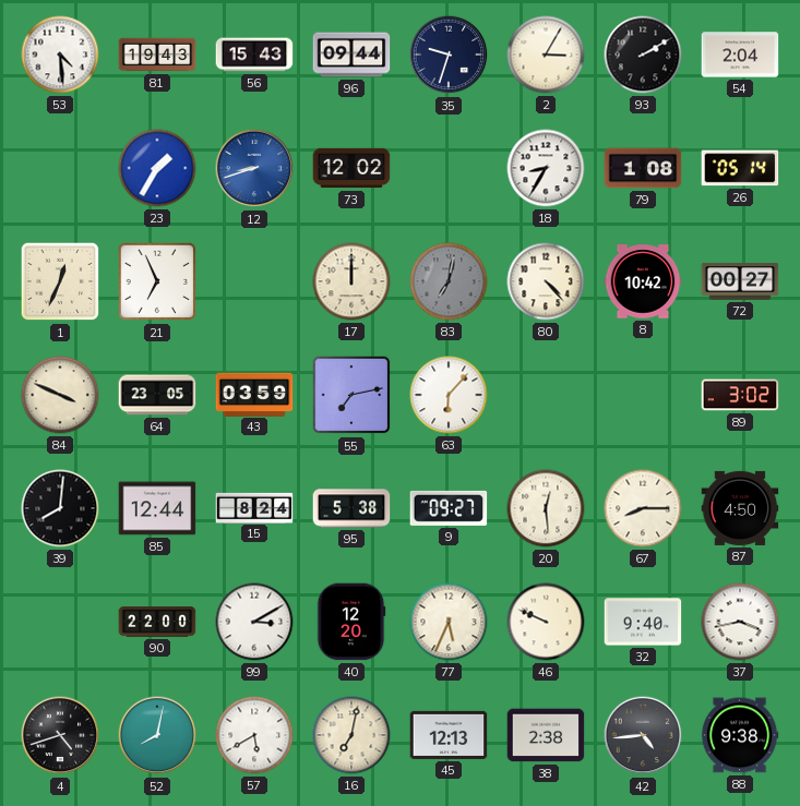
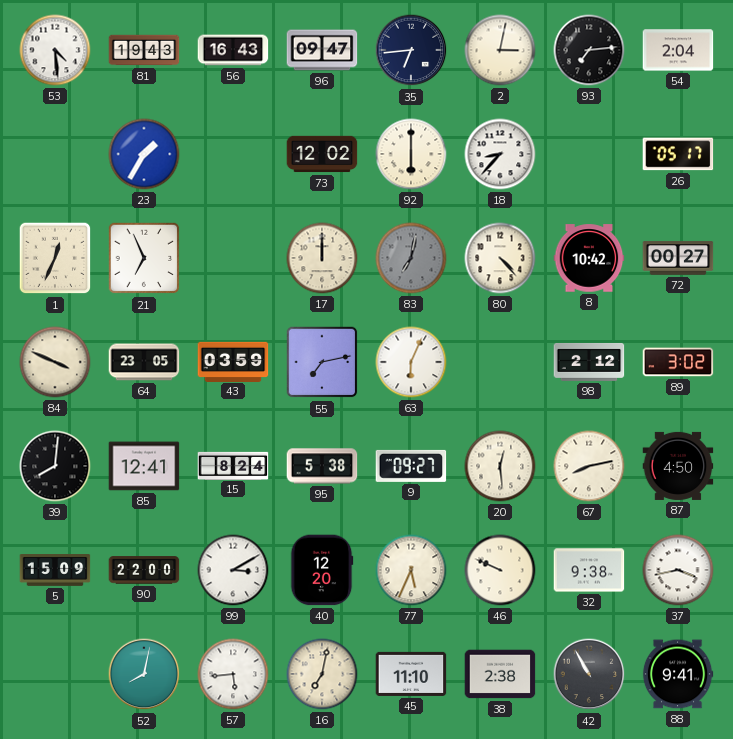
56: 15:43 -> 16:43
96: 09:44 -> 09:47
35: 9:33 -> 6:44
2: 3:05 -> 3:02
93: 2:10 -> 7:14
12: 8:42 -> none
92: none -> 6:00
18: 8:35 -> 8:37
79: 1:08 -> none
26: 05:14 -> 05:17
63: 6:07 -> 6:04
98: none -> 2:12
85: 12:44 -> 12:41
67: 8:15 -> 8:13
5: none -> 15:09
32: 9:40 -> 9:38
4: 4:42 -> none
57: 5:40 -> 5:44
45: 12:13 -> 11:10
42: 4:44 -> 10:55
88: 9:38 -> 9:41
